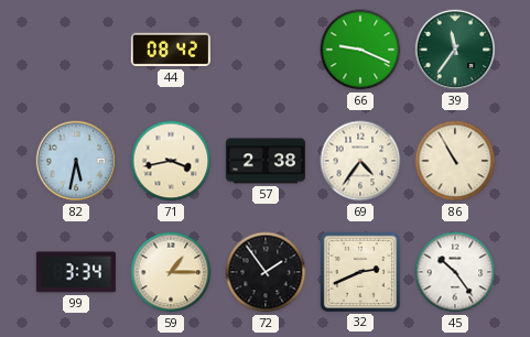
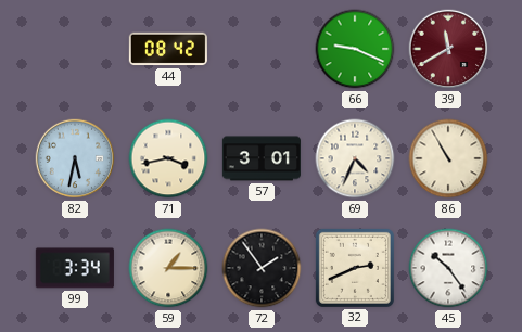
39: 11:36 -> 11:40
39 dial: green -> burgundy
57: 2:38 -> 3:01
69: 4:36 -> 4:34
